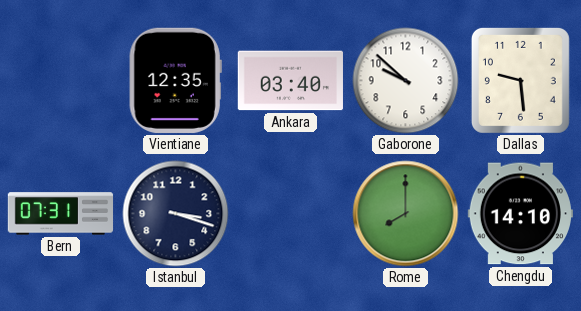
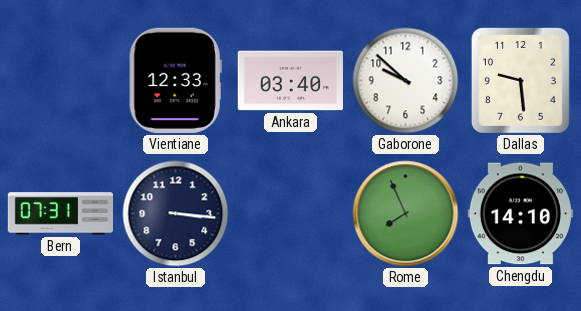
Vientiane: 12:35 -> 12:33
Istanbul: 3:18 -> 3:16
Rome: 8:00 -> 7:56
